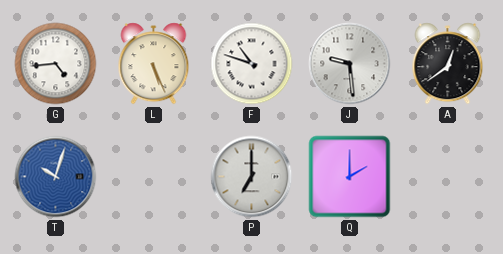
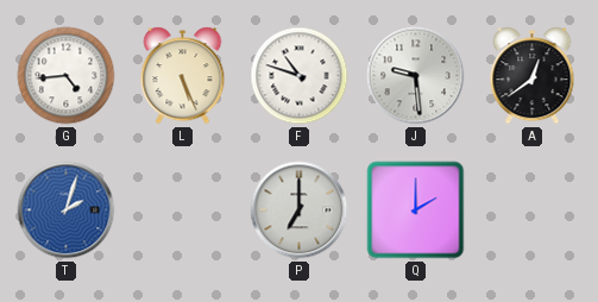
T: 10:03 -> 2:03
